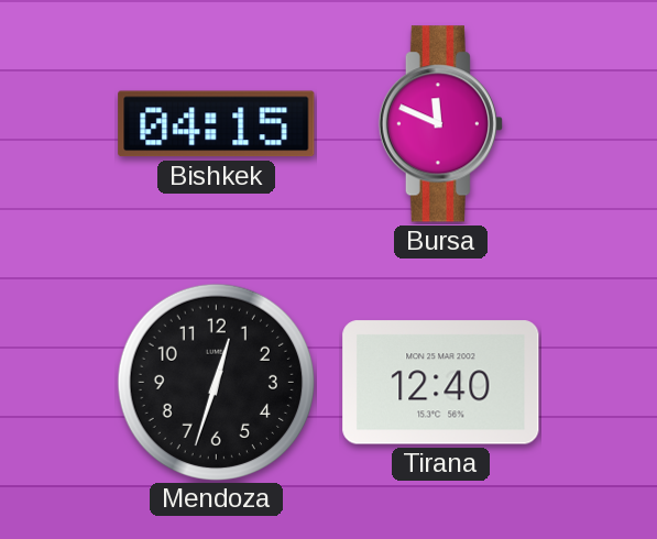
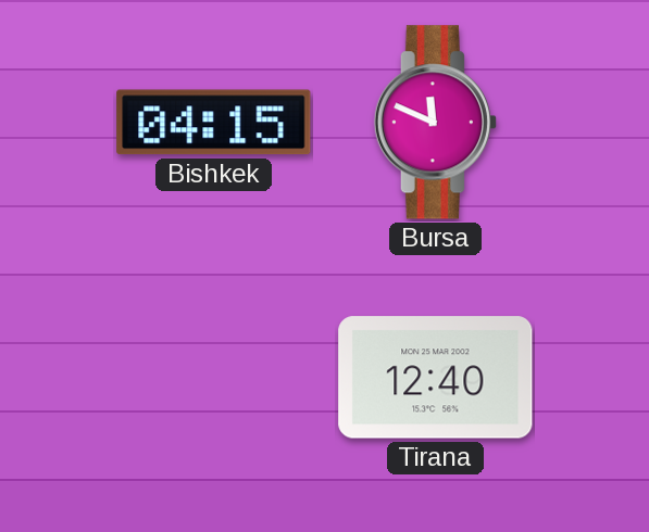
Mendoza: 12:33 -> none
